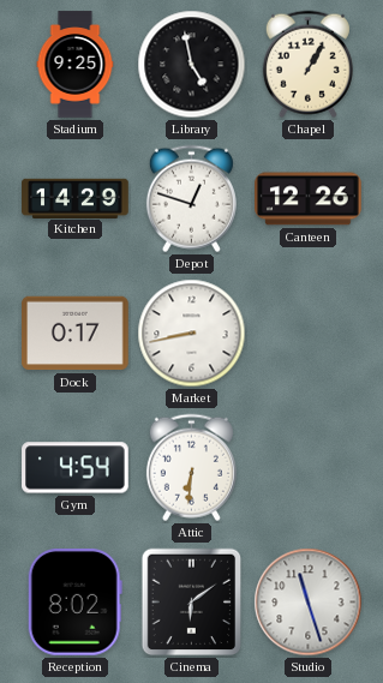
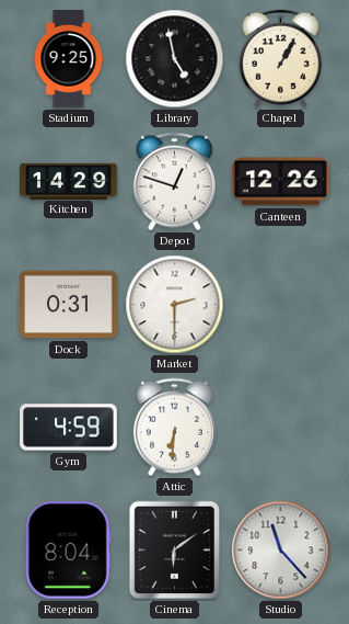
Dock: 0:17 -> 0:31
Market: 8:43 -> 2:30
Gym: 4:54 -> 4:59
Reception: 8:02 -> 8:04
Studio: 11:27 -> 11:23
